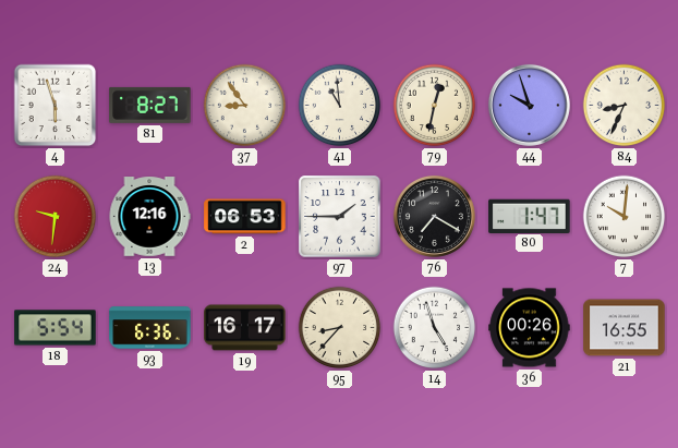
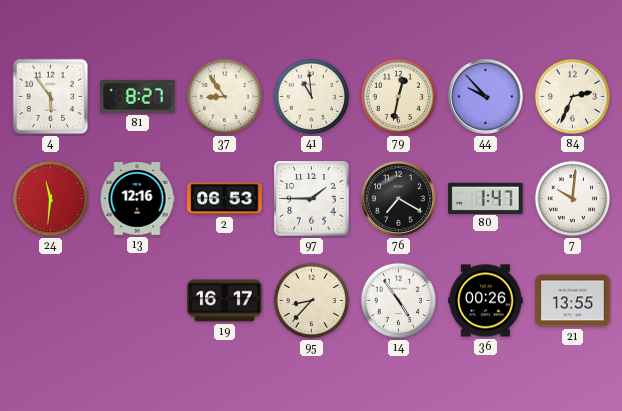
4: 5:57 -> 5:54
44: 9:57 -> 9:53
84: 8:34 -> 2:34
24: 9:31 -> 11:31
18: 5:54 -> none
93: 6:36 -> none
14: 4:57 -> 4:54
21: 16:55 -> 13:55
